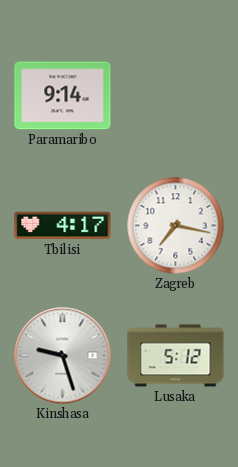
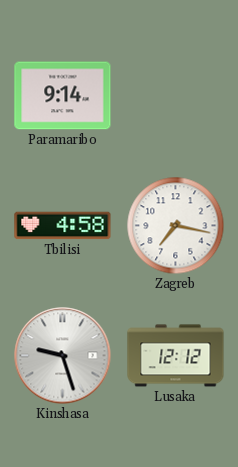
Tbilisi: 4:17 -> 4:58
Lusaka: 5:12 -> 12:12
